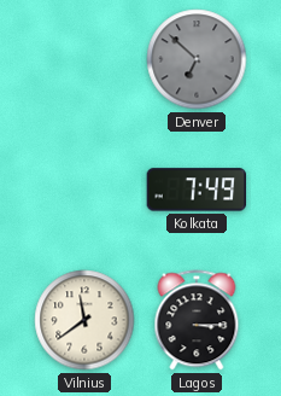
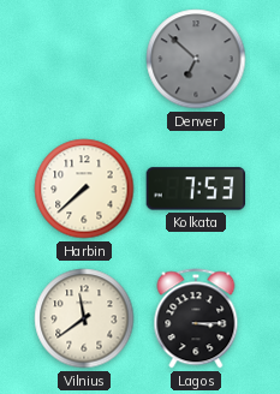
Harbin: none -> 7:38
Kolkata: 7:49 -> 7:53
